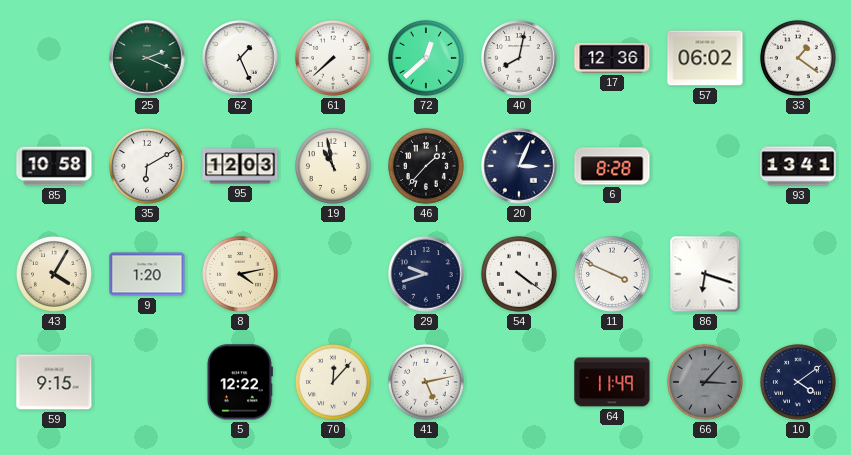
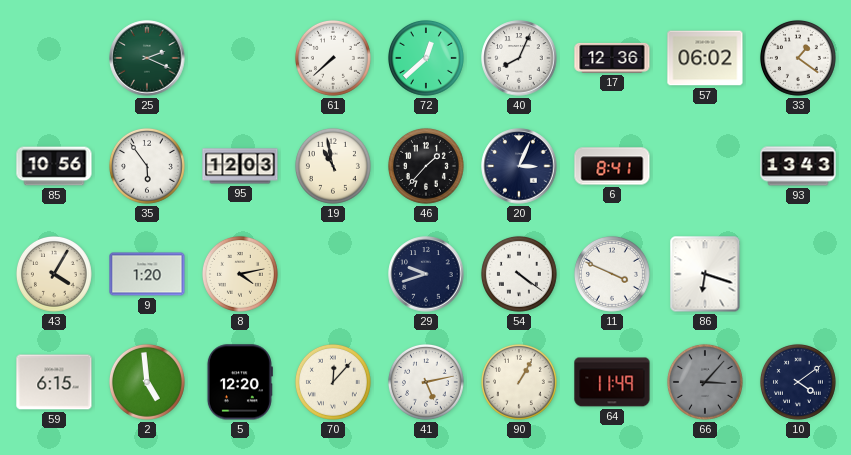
62: 1:26 -> none
40: 8:02 -> 8:04
85: 10:58 -> 10:56
35: 6:10 -> 5:54
6: 8:28 -> 8:41
93: 13:41 -> 13:43
59: 9:15 -> 6:15
2: none -> 4:59
5: 12:22 -> 12:20
90: none -> 1:05
